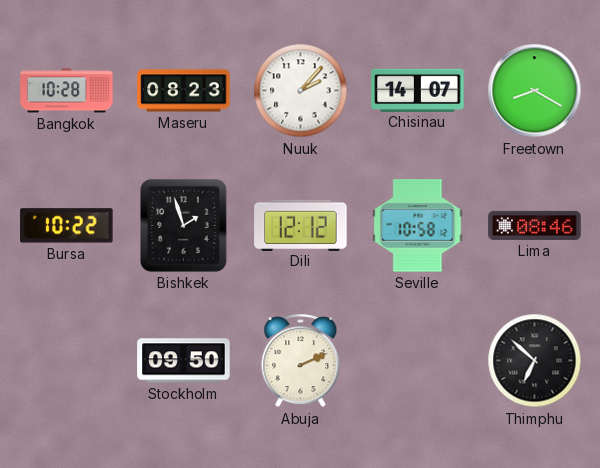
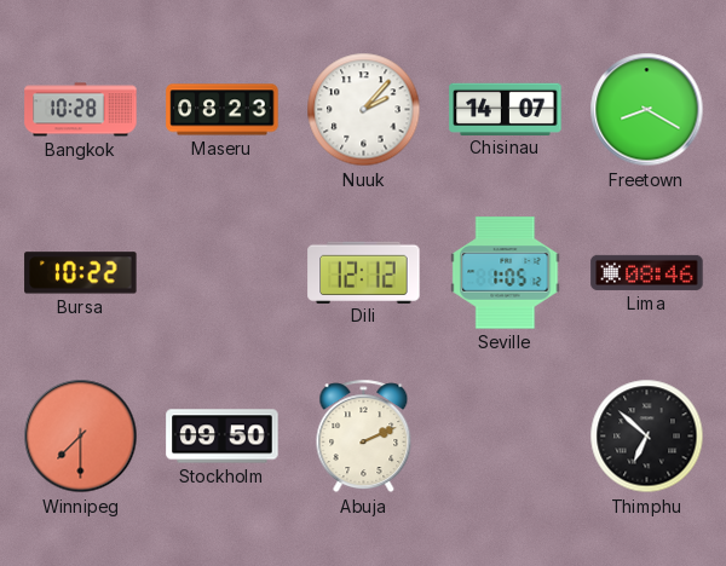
Bishkek: 1:57 -> none
Seville: 10:58 -> 1:05
Winnipeg: none -> 7:30
